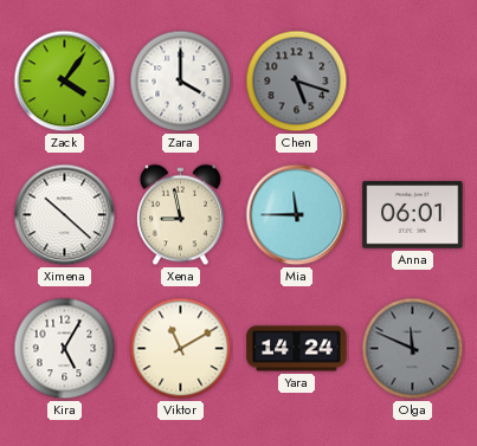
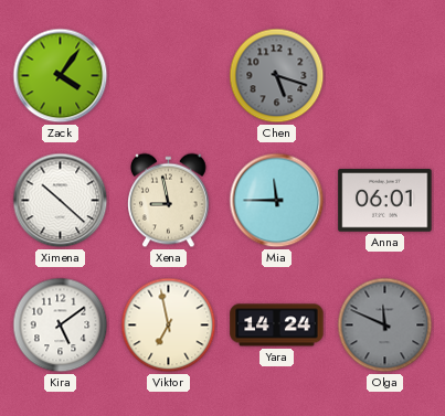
Zara: 4:00 -> none
Kira: 5:05 -> 5:09
Viktor: 11:10 -> 6:58
